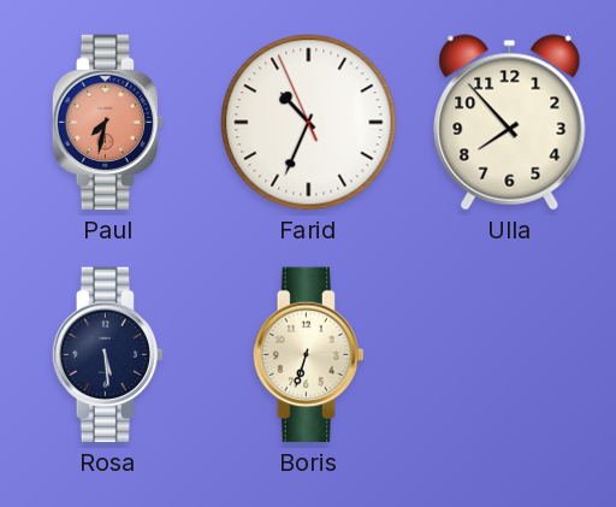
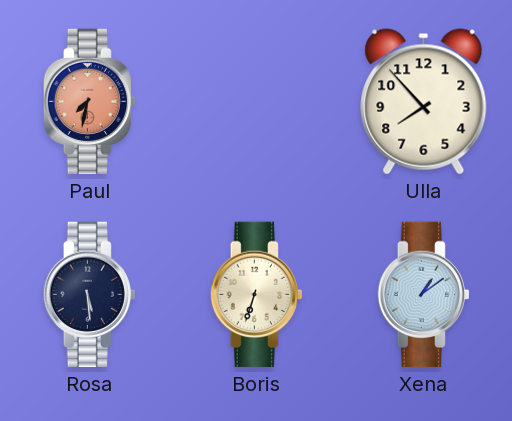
Farid: 10:33 -> none
Xena: none -> 1:09
